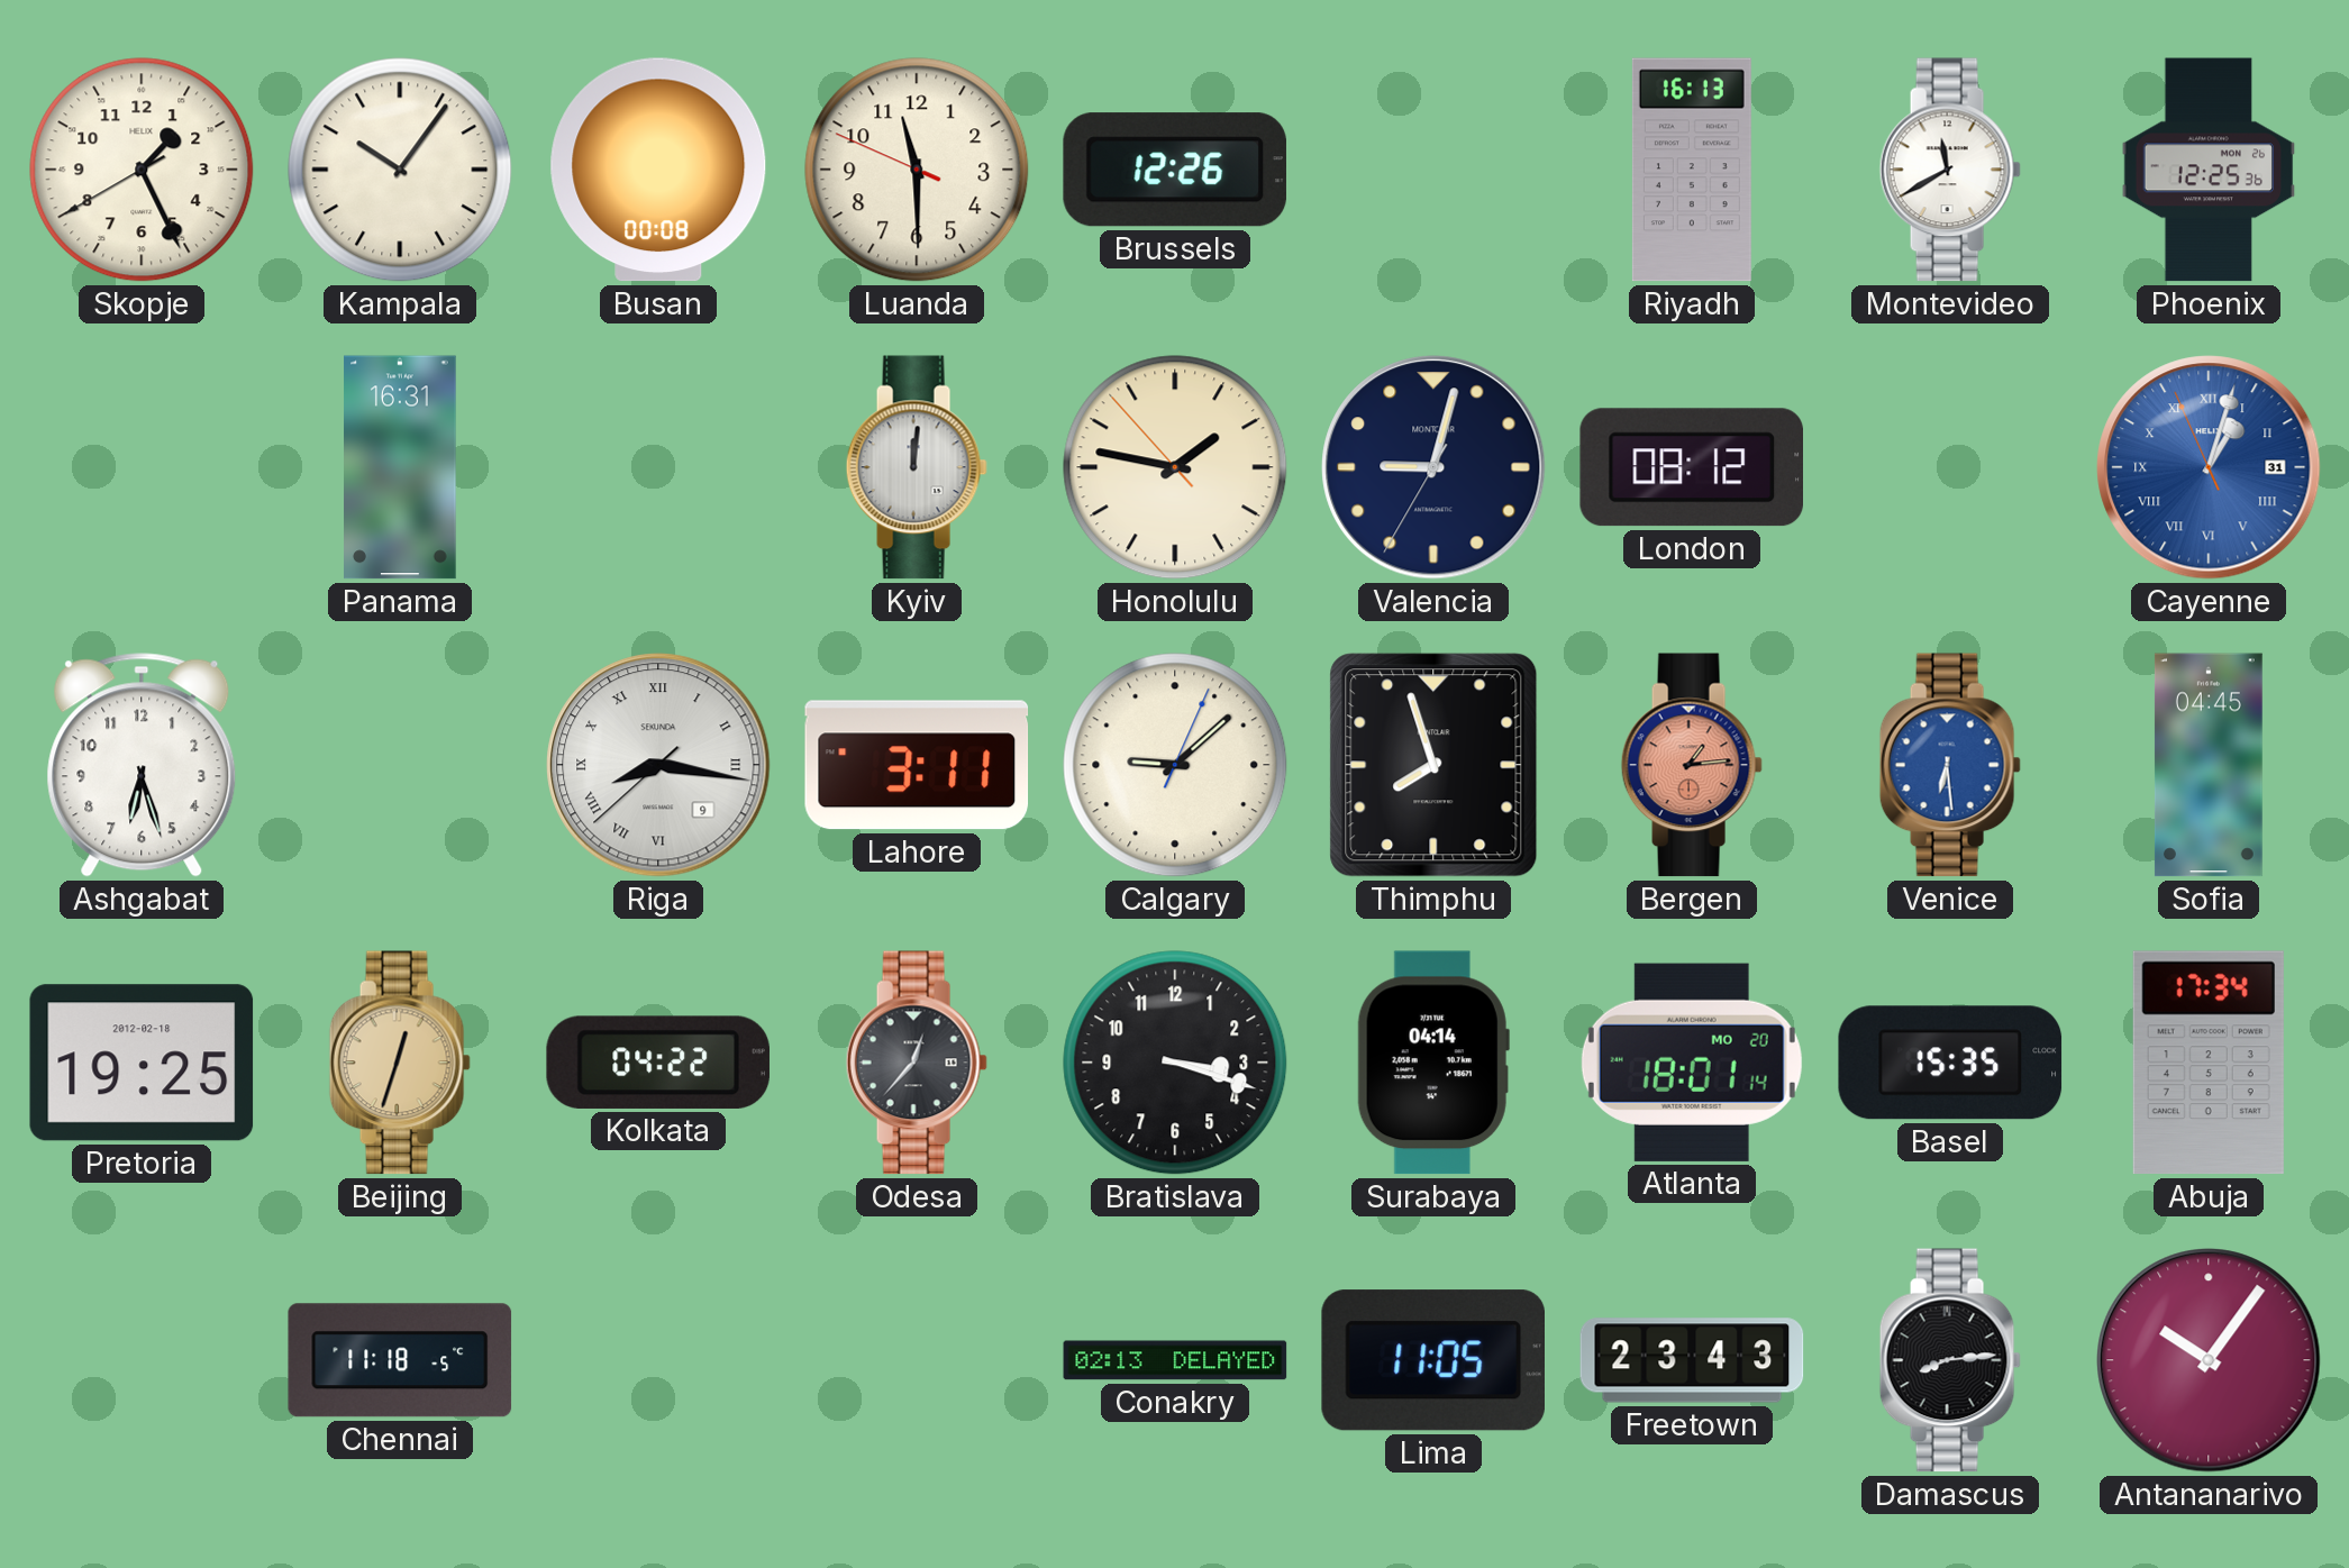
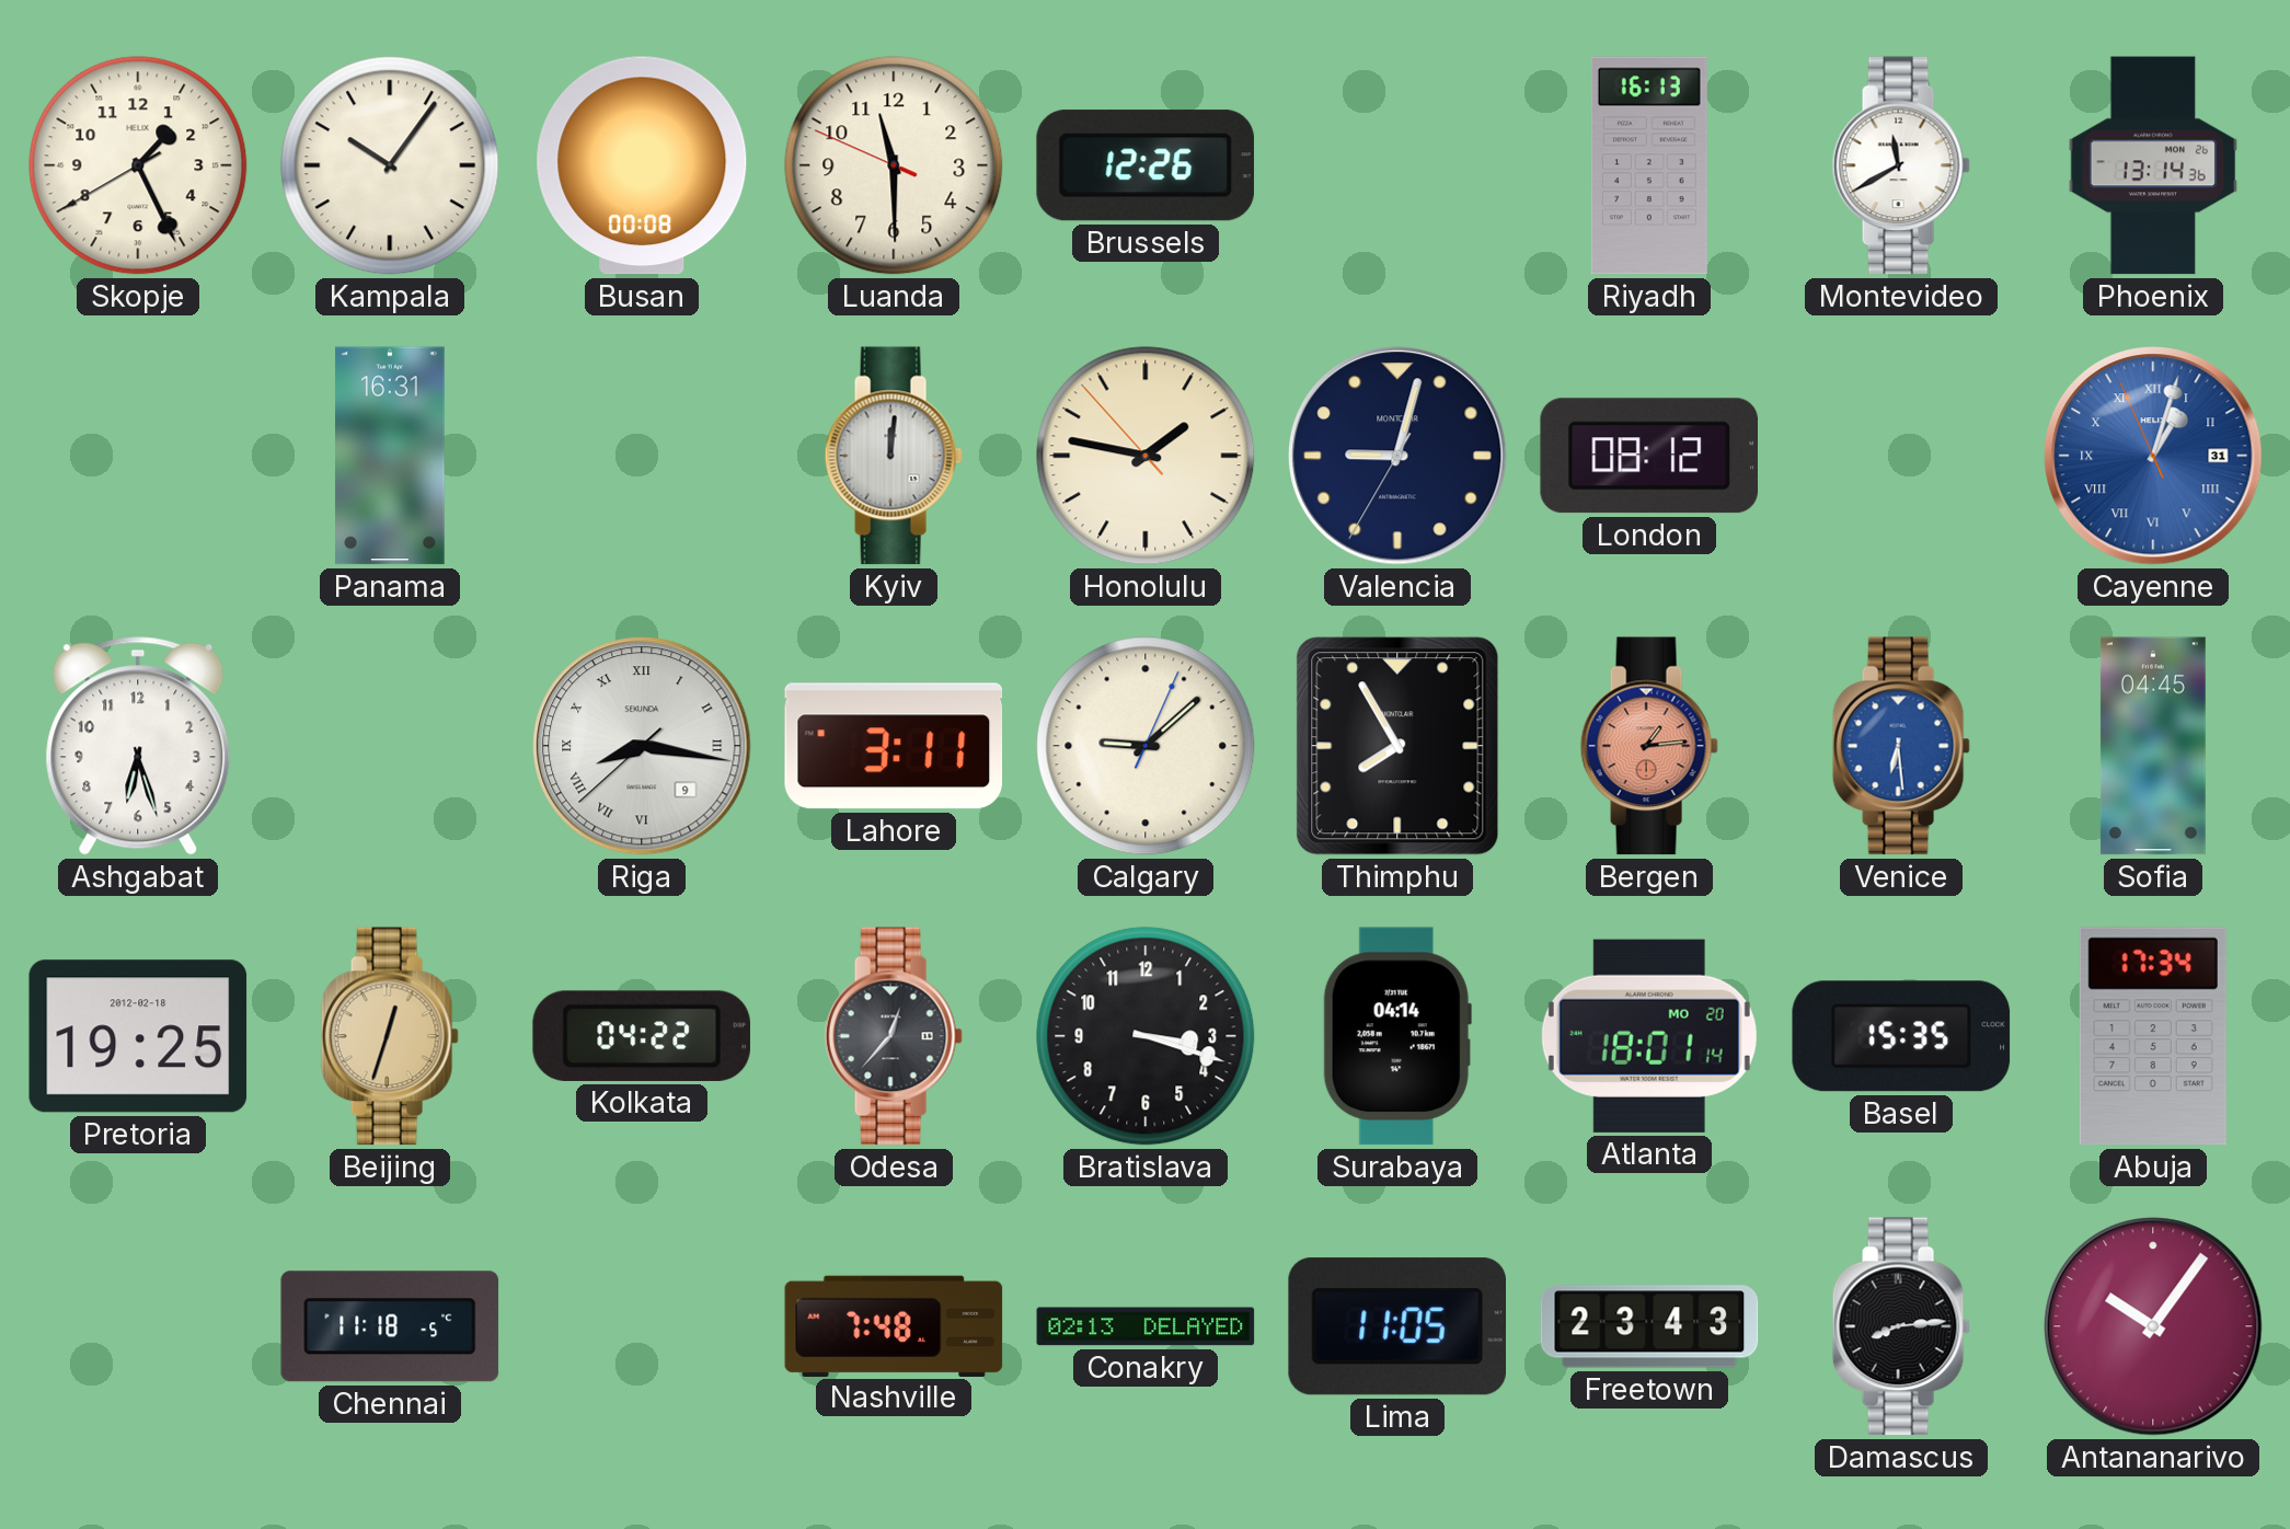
Phoenix: 12:25 -> 13:14
Thimphu: 7:57 -> 7:55
Nashville: none -> 7:48
